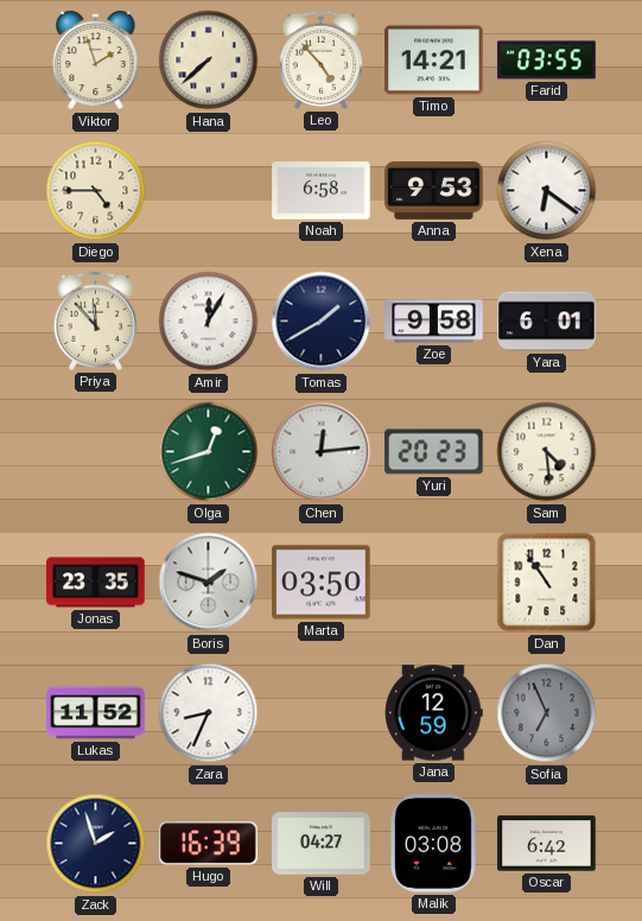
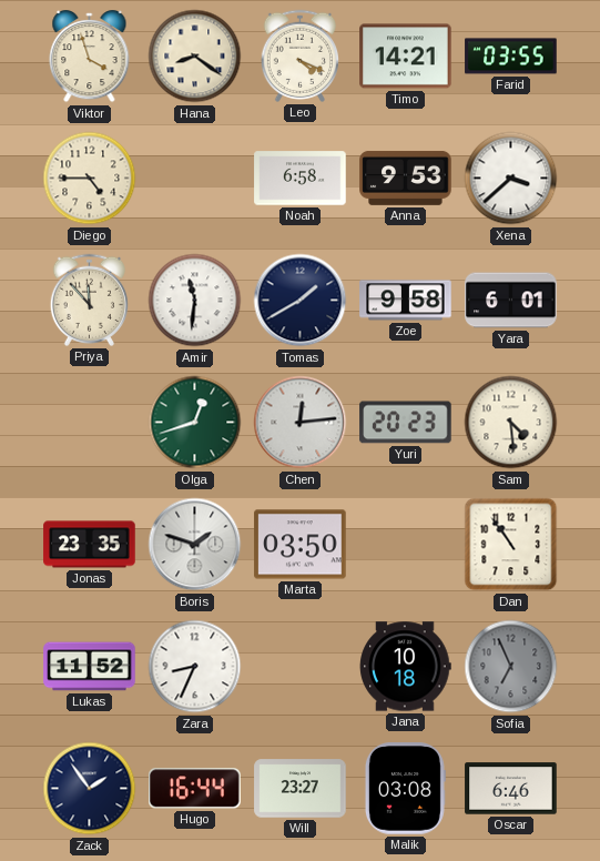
Viktor: 1:57 -> 3:57
Hana: 7:38 -> 8:21
Leo: 4:53 -> 4:19
Xena: 6:21 -> 3:38
Amir: 12:05 -> 11:31
Jana: 12:59 -> 10:18
Zack: 1:57 -> 1:54
Hugo: 16:39 -> 16:44
Will: 04:27 -> 23:27
Oscar: 6:42 -> 6:46
